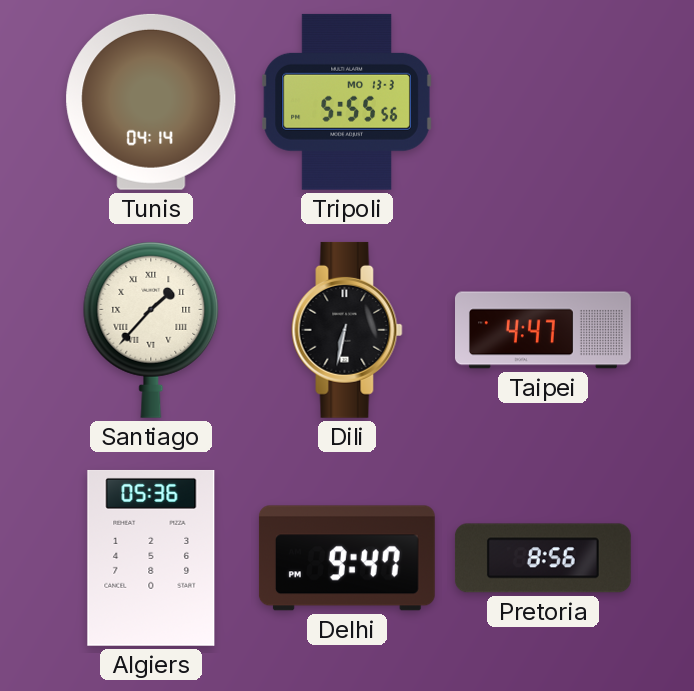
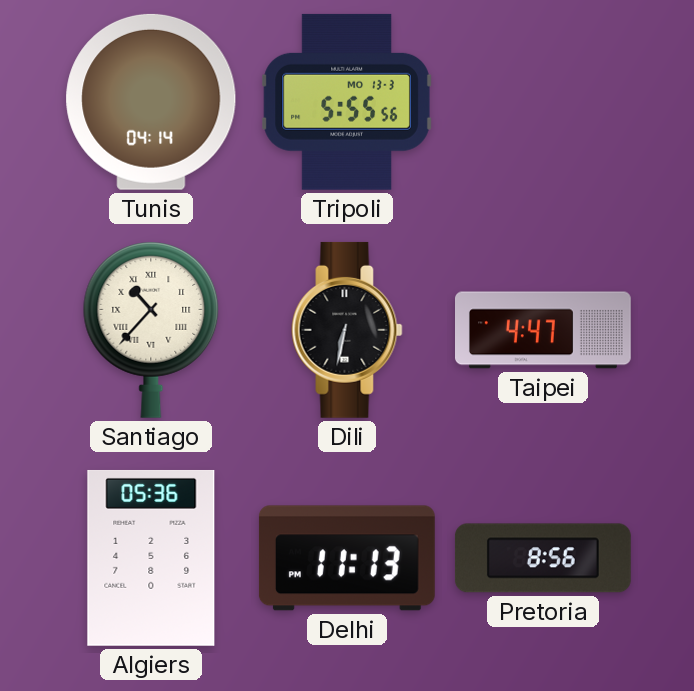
Santiago: 1:37 -> 10:37
Delhi: 9:47 -> 11:13
